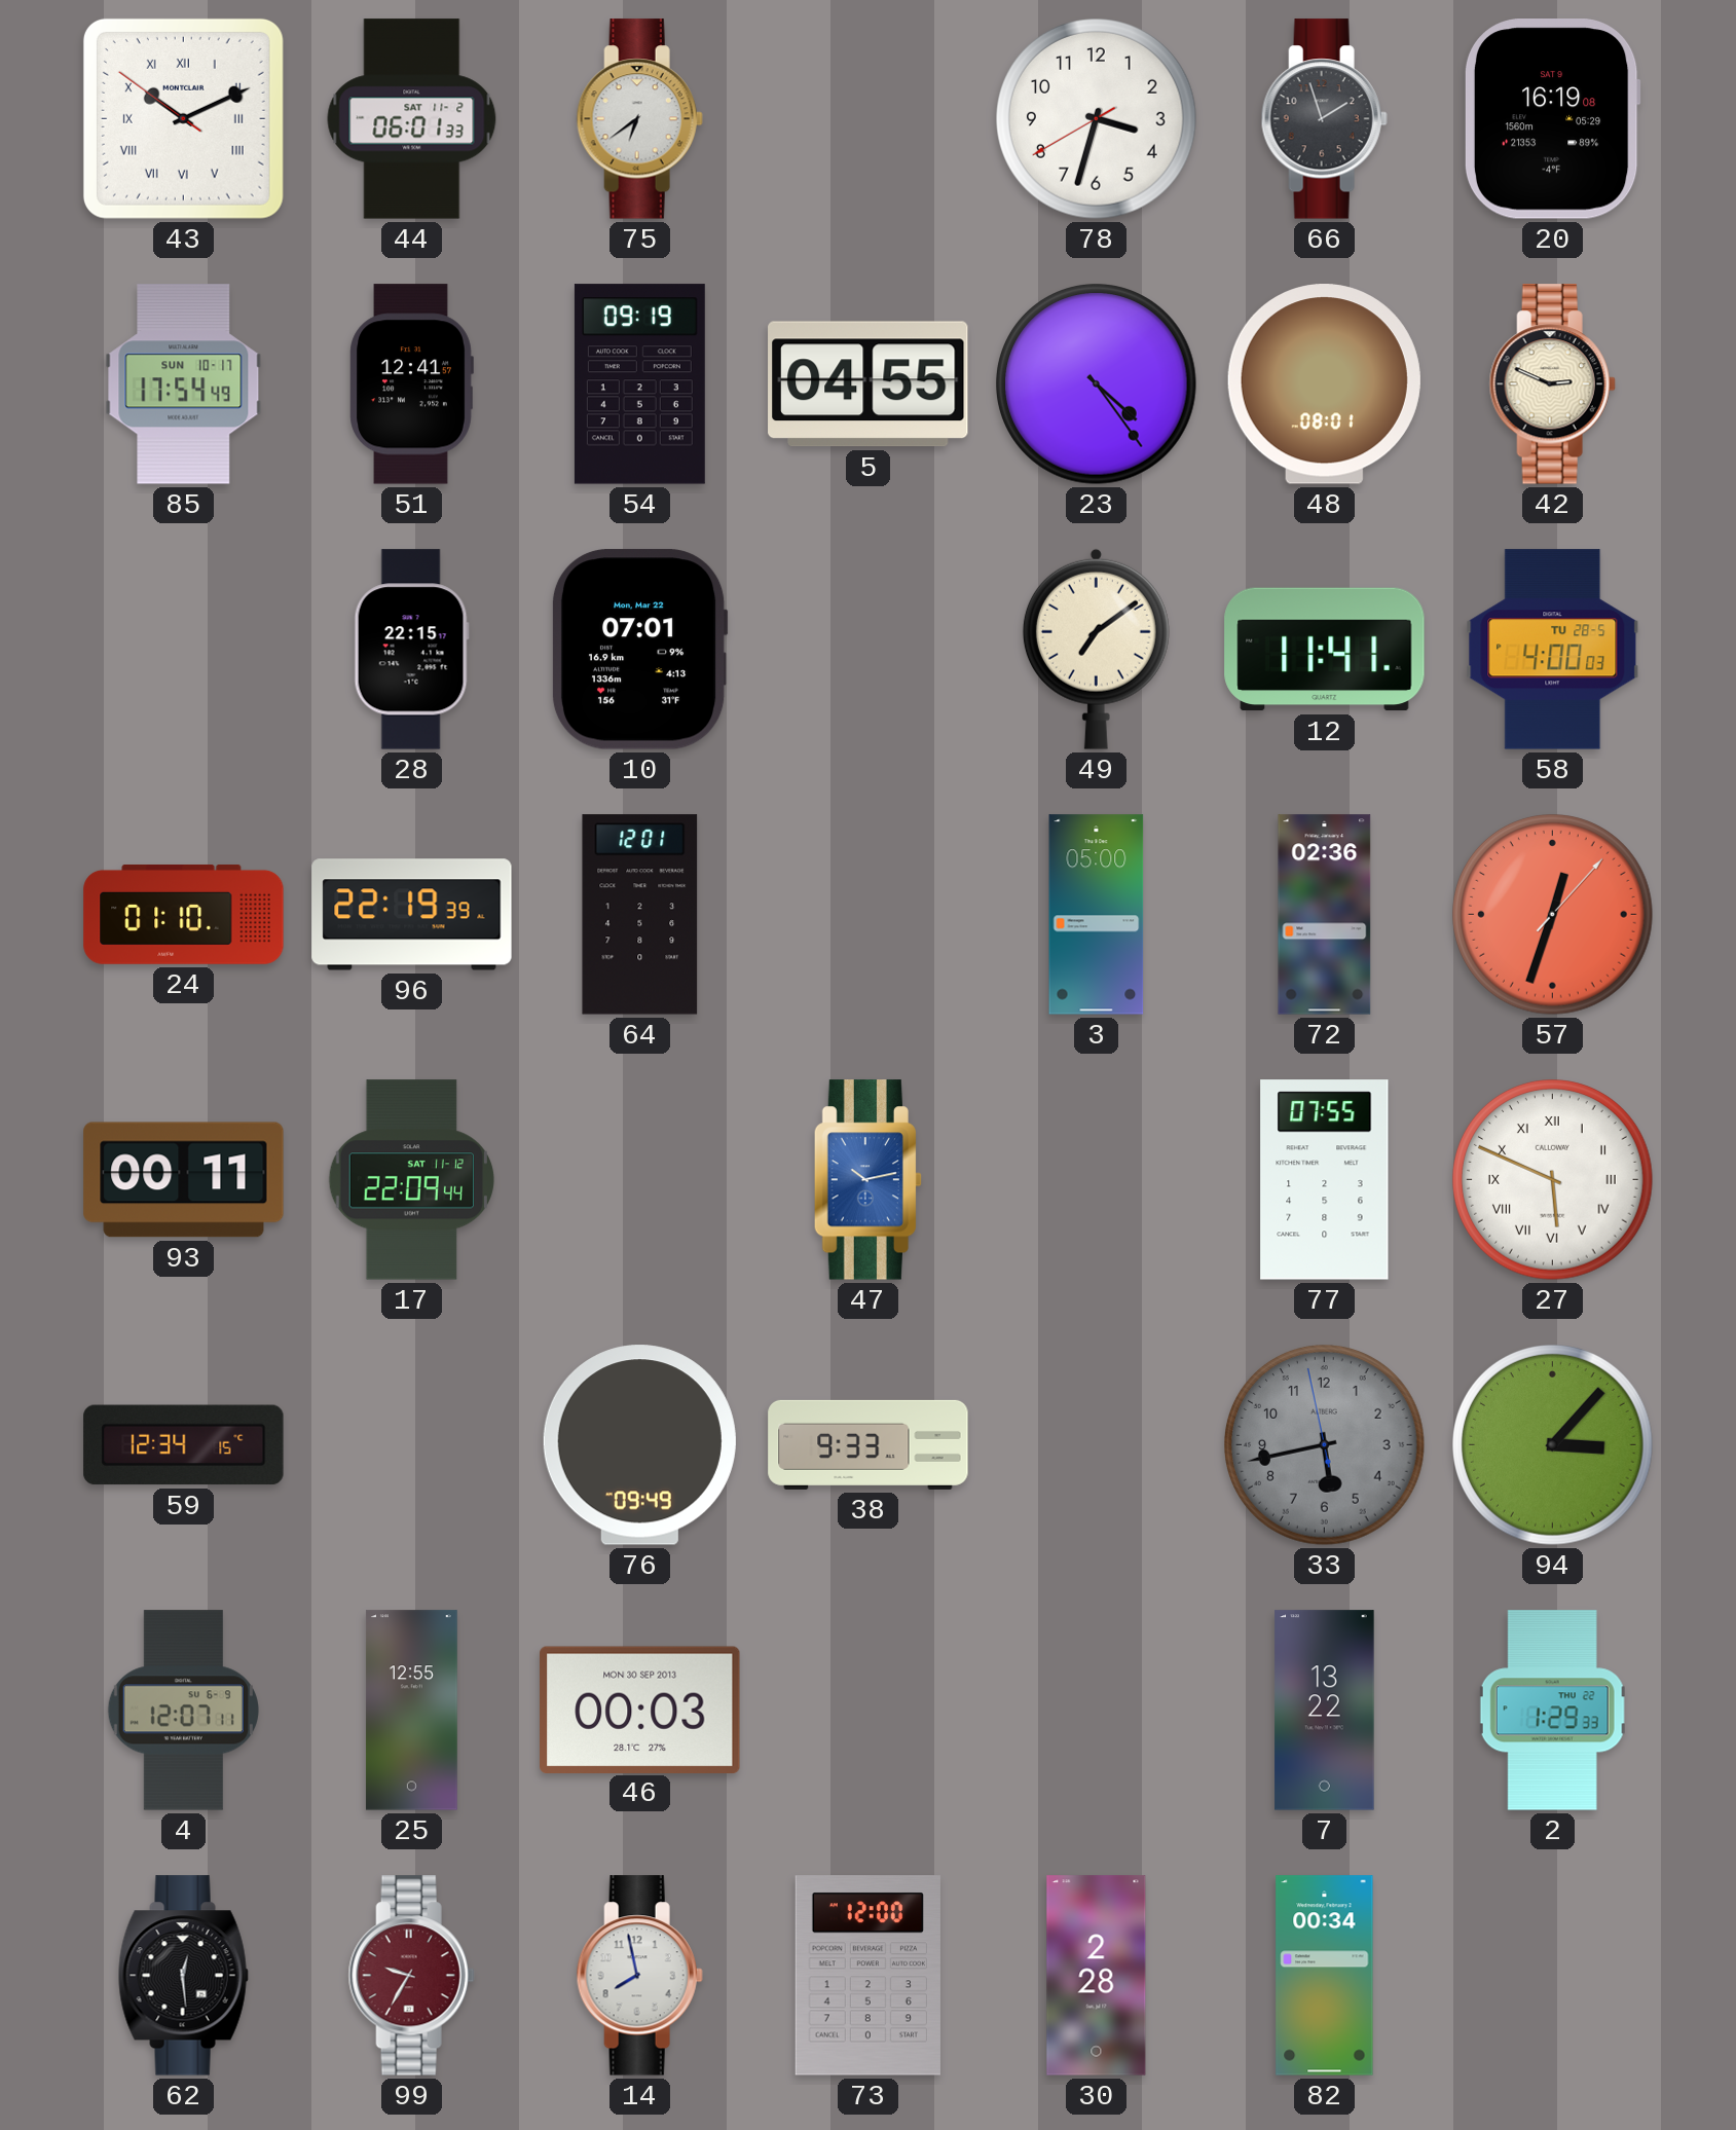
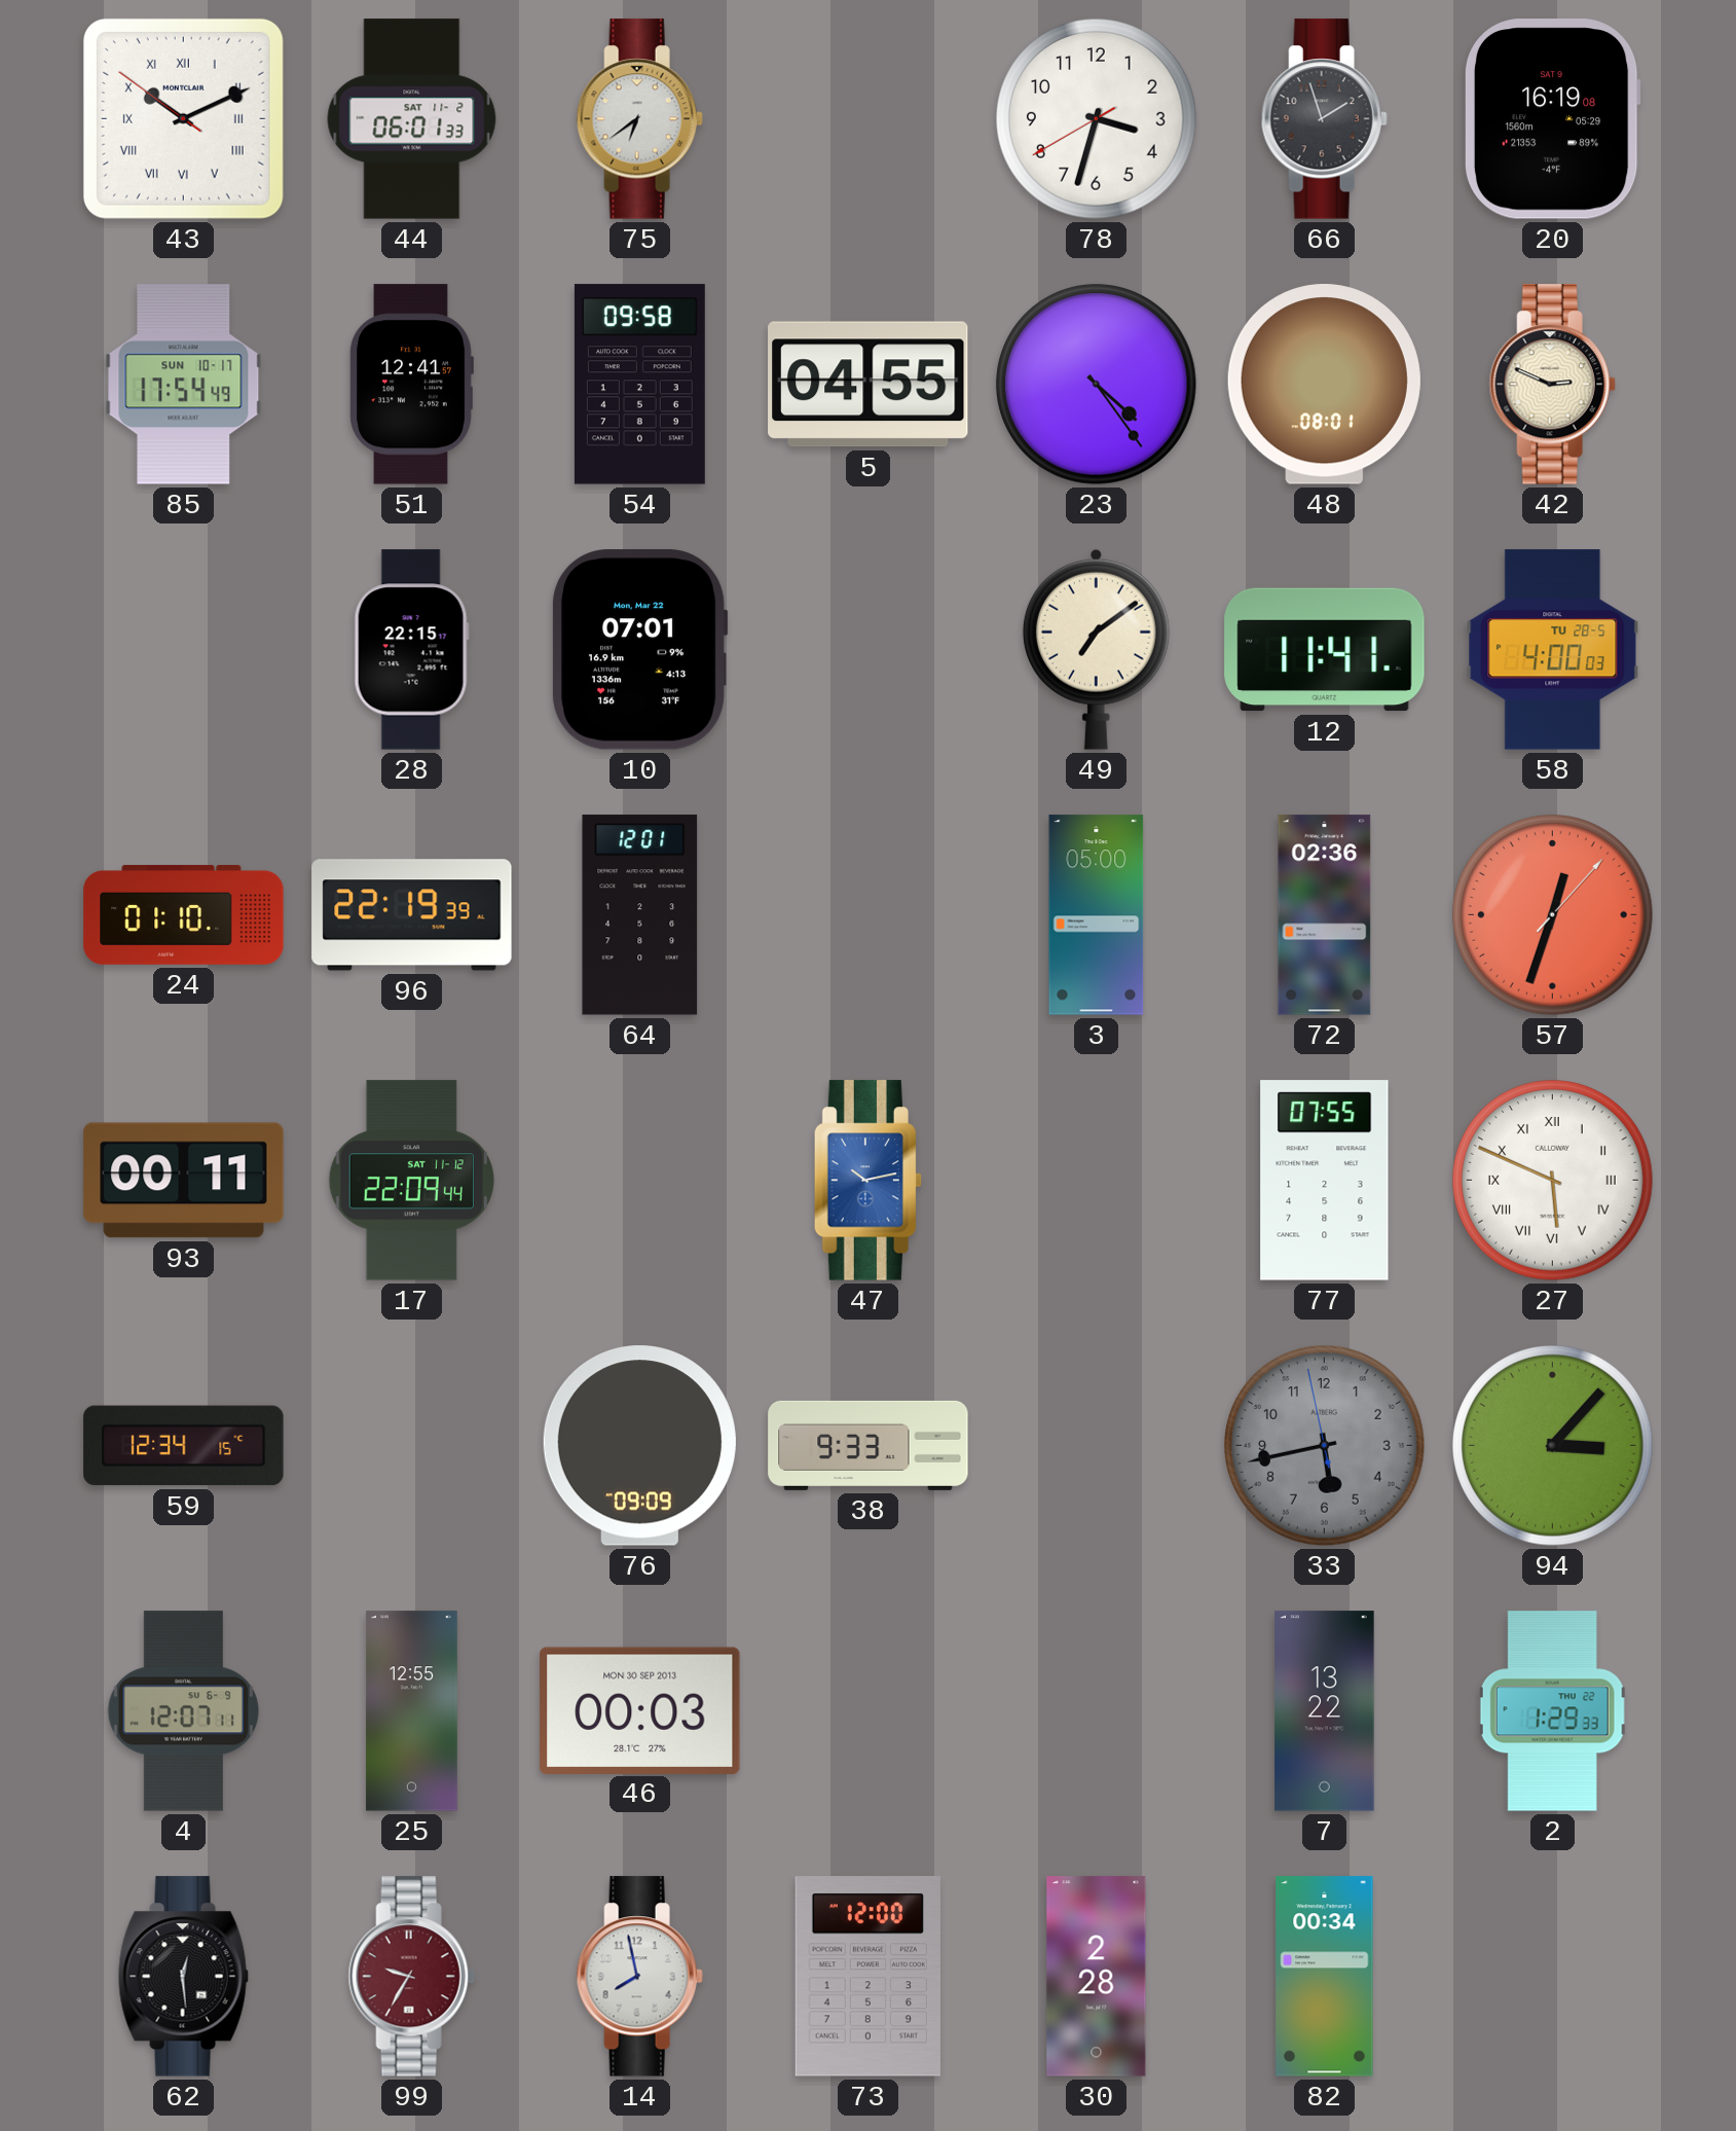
54: 09:19 -> 09:58
76: 09:49 -> 09:09
